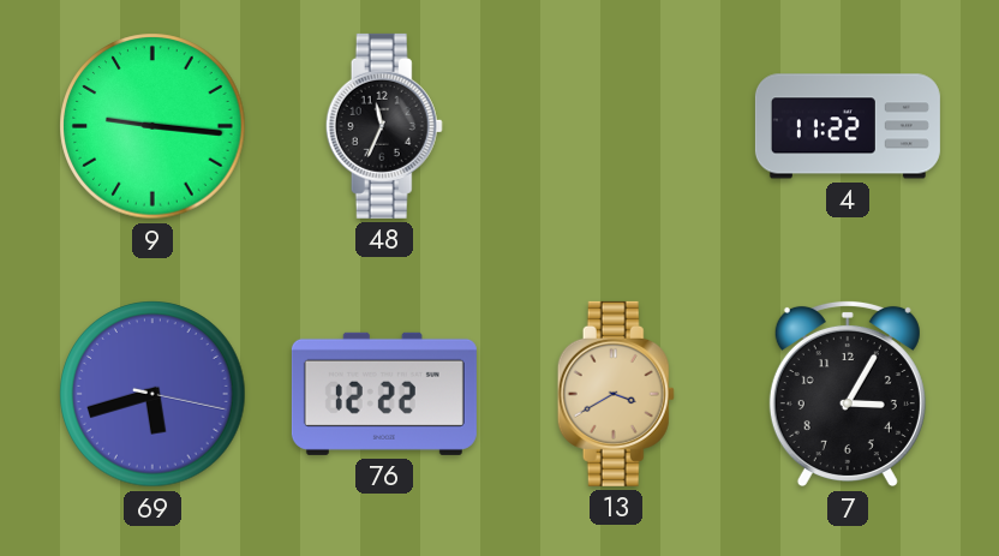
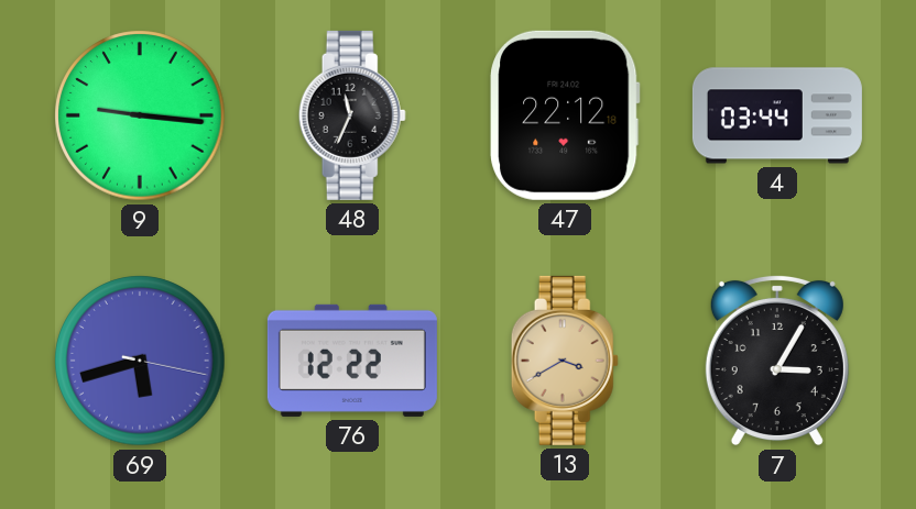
47: none -> 22:12
4: 11:22 -> 03:44
